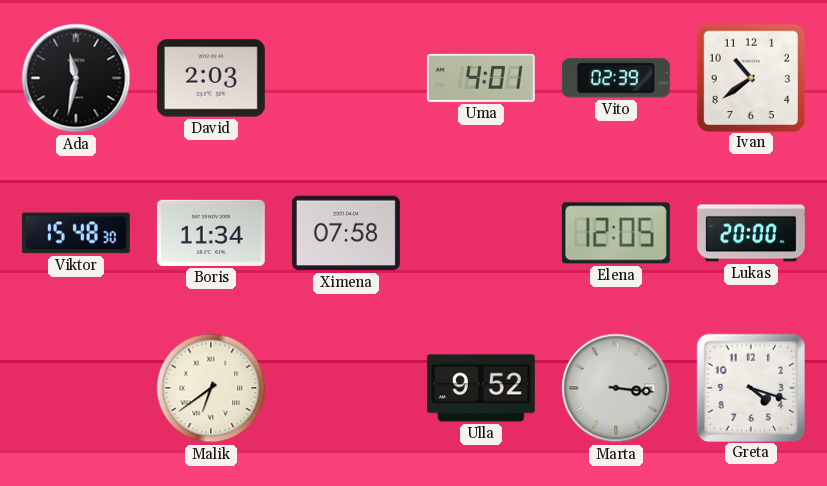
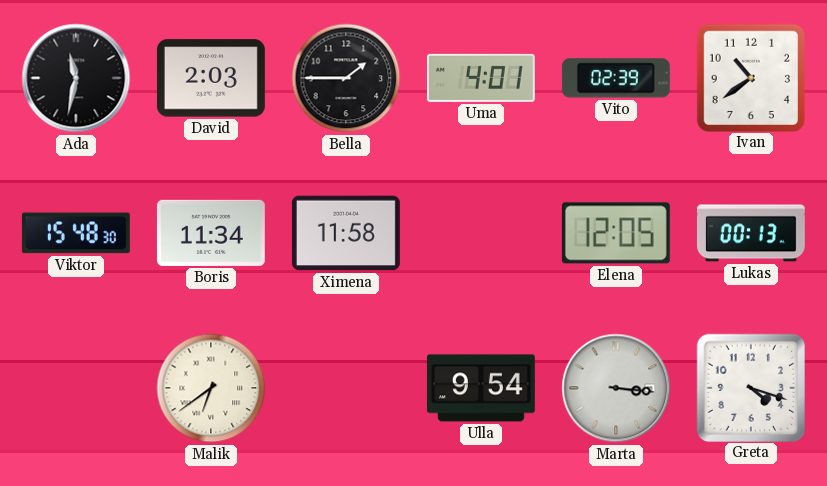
Bella: none -> 1:45
Ximena: 07:58 -> 11:58
Lukas: 20:00 -> 00:13
Ulla: 9:52 -> 9:54
